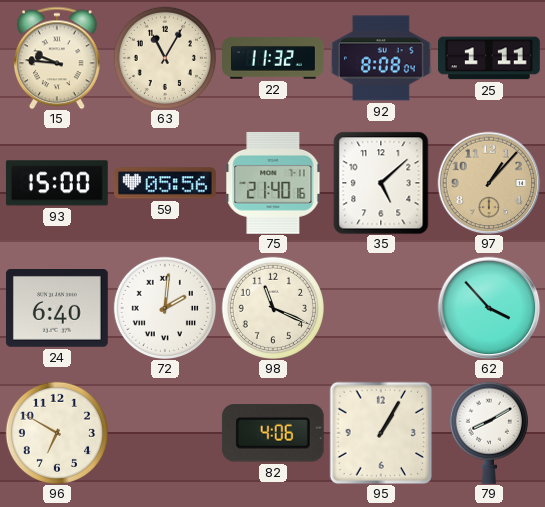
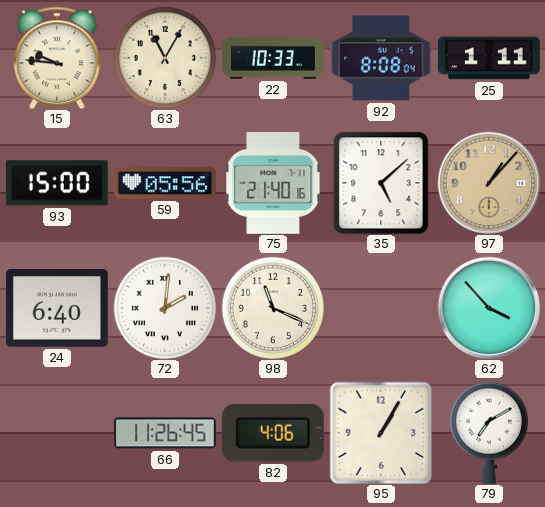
22: 11:32 -> 10:33
96: 6:50 -> none
66: none -> 11:26
79: 8:10 -> 7:10
